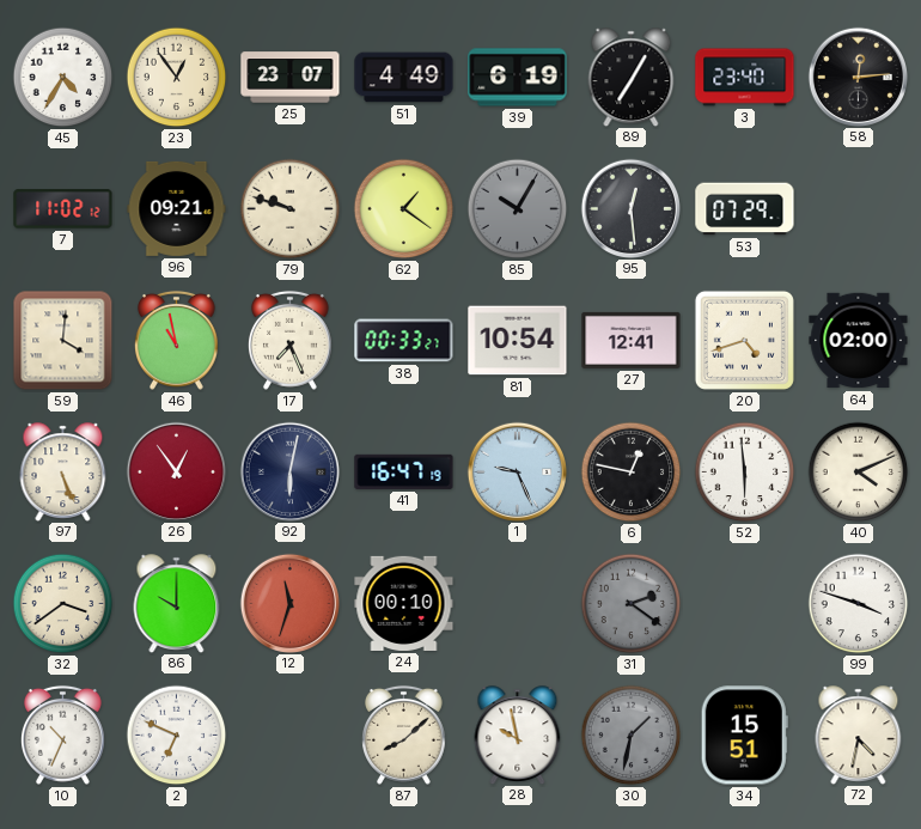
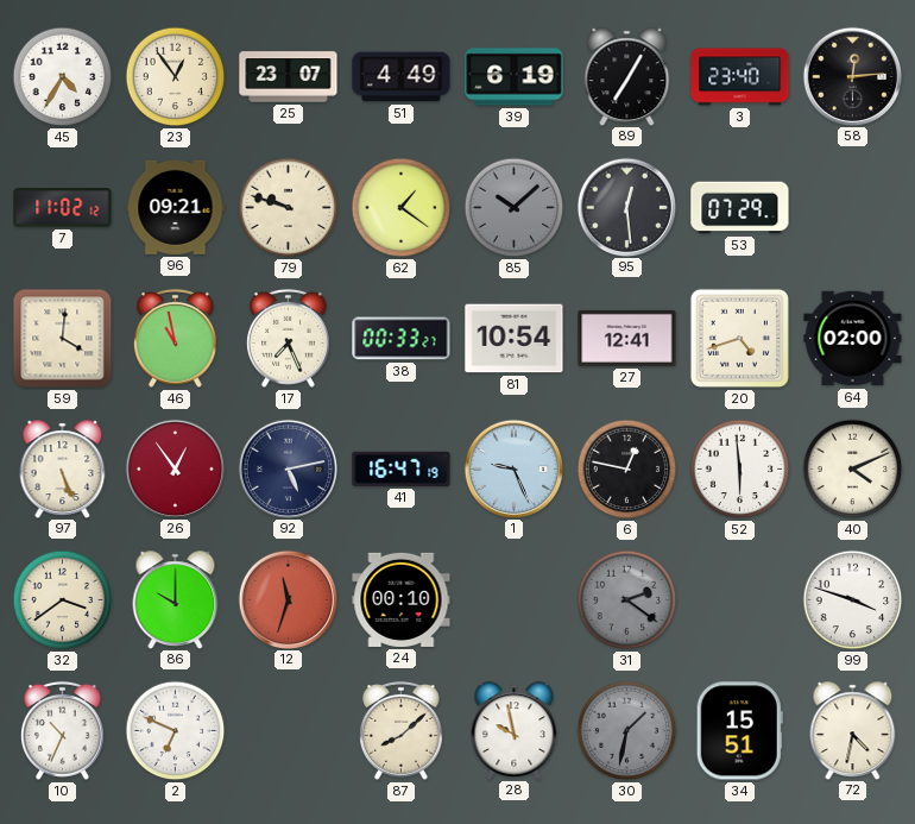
85: 10:05 -> 10:08
92: 6:02 -> 5:13
